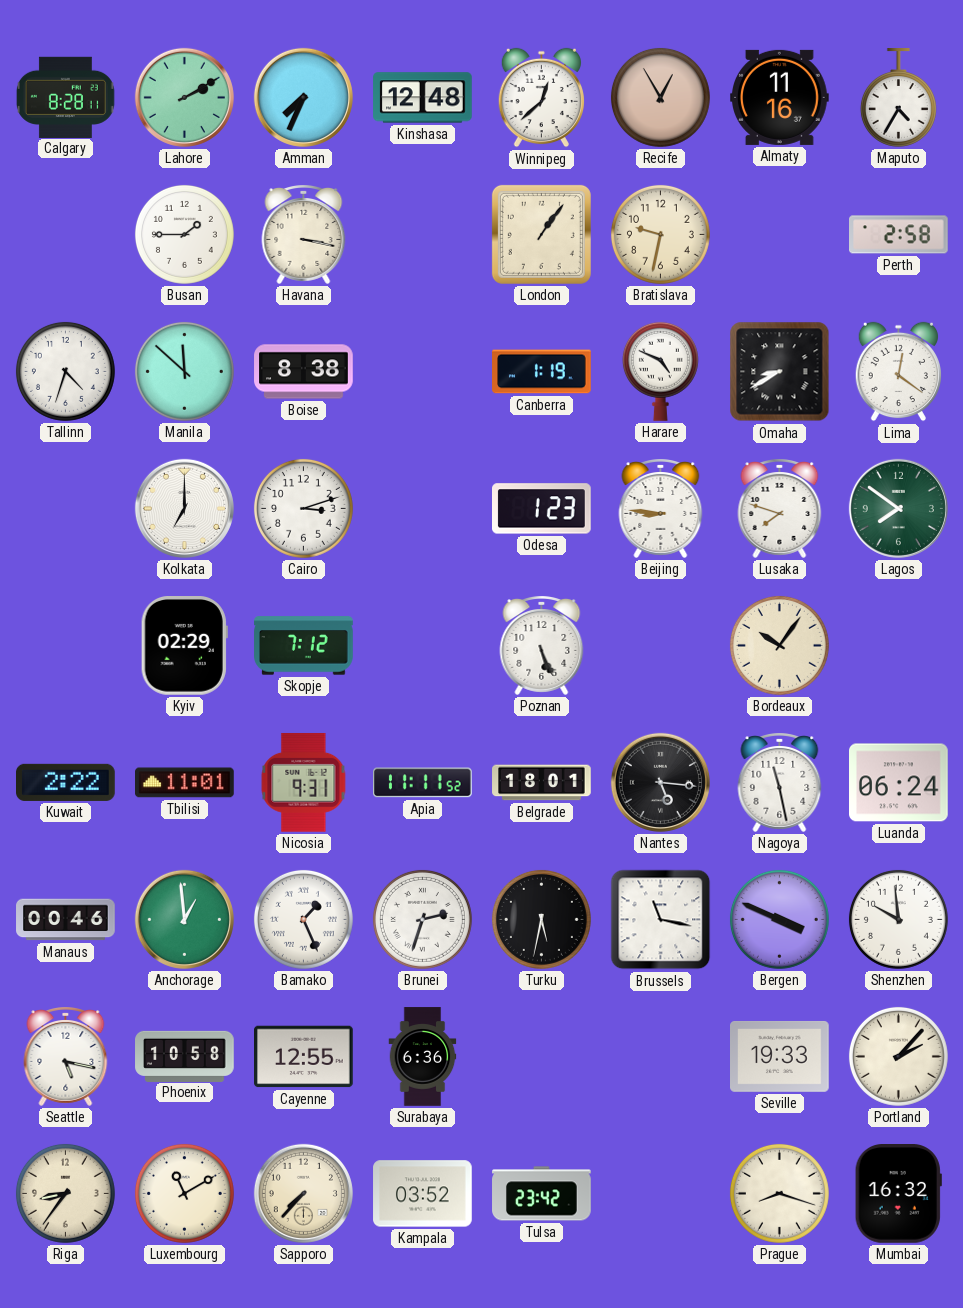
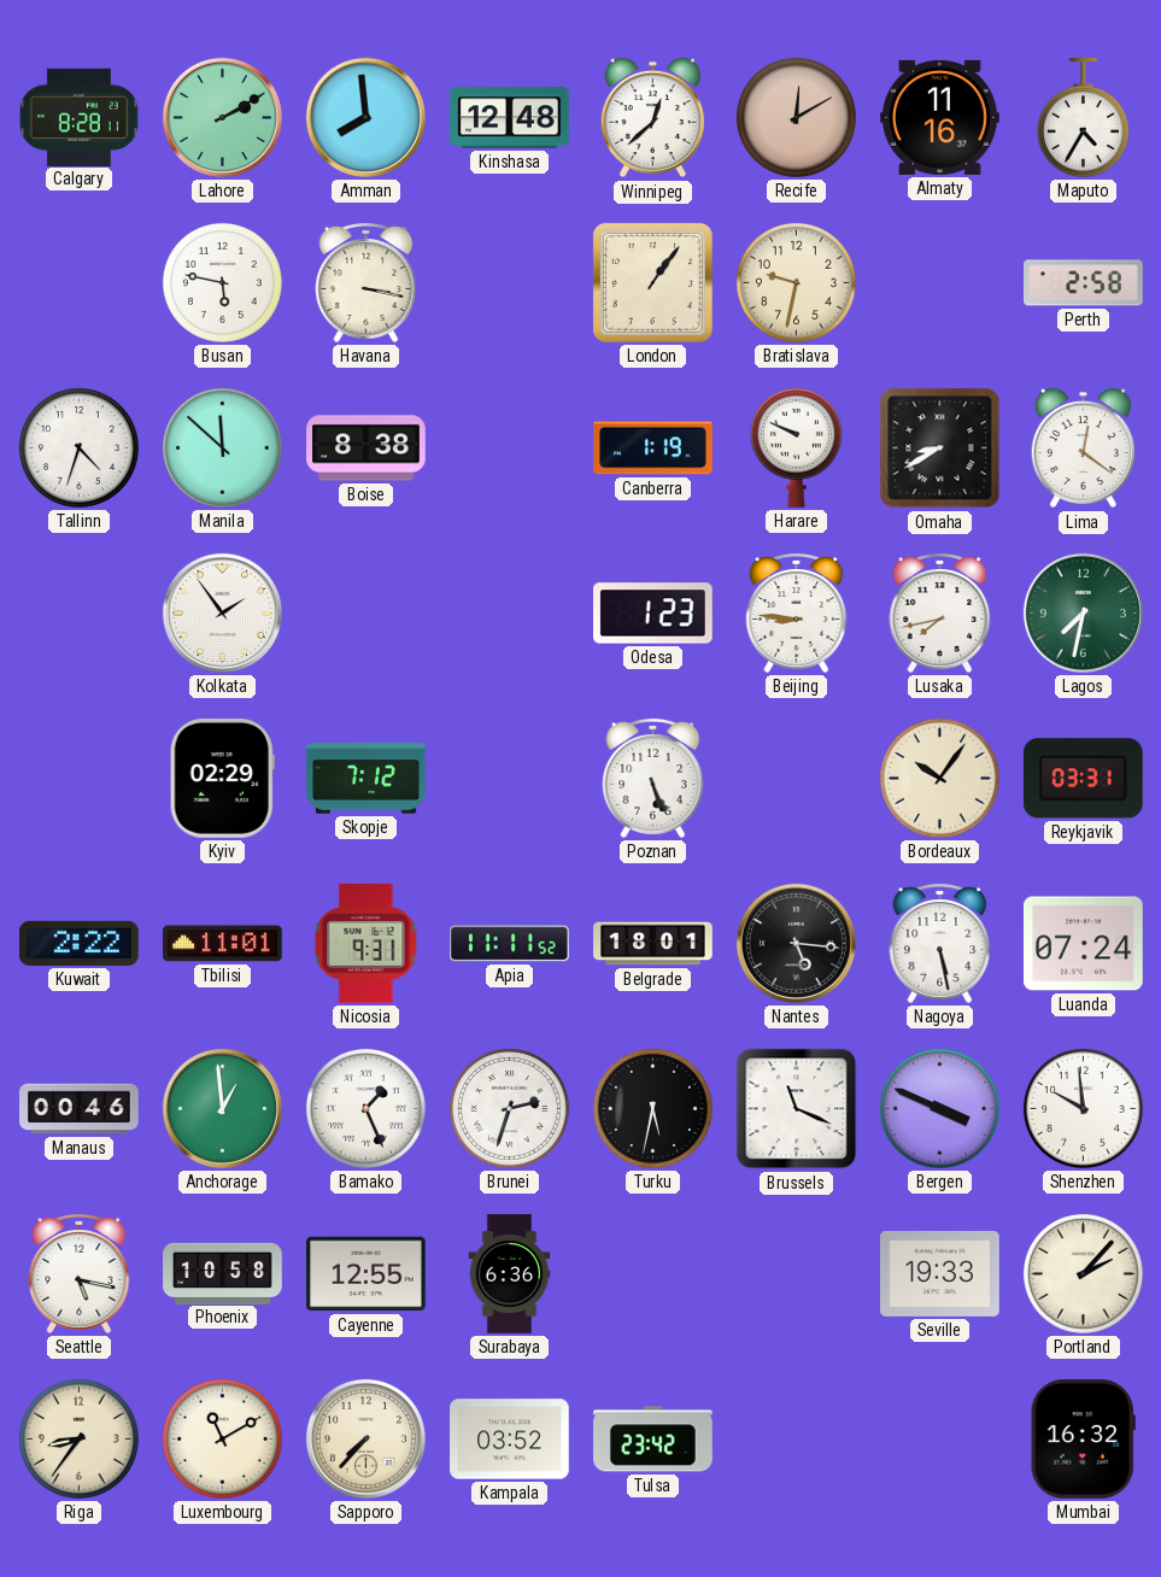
Amman: 7:34 -> 7:59
Recife: 12:55 -> 12:10
Busan: 1:45 -> 5:47
Harare: 4:49 -> 9:49
Kolkata: 7:00 -> 1:54
Cairo: 3:12 -> none
Lusaka: 7:48 -> 7:43
Lagos: 7:51 -> 7:32
Reykjavik: none -> 03:31
Nagoya: 11:28 -> 5:28
Luanda: 06:24 -> 07:24
Brussels: 11:17 -> 11:19
Prague: 8:18 -> none
